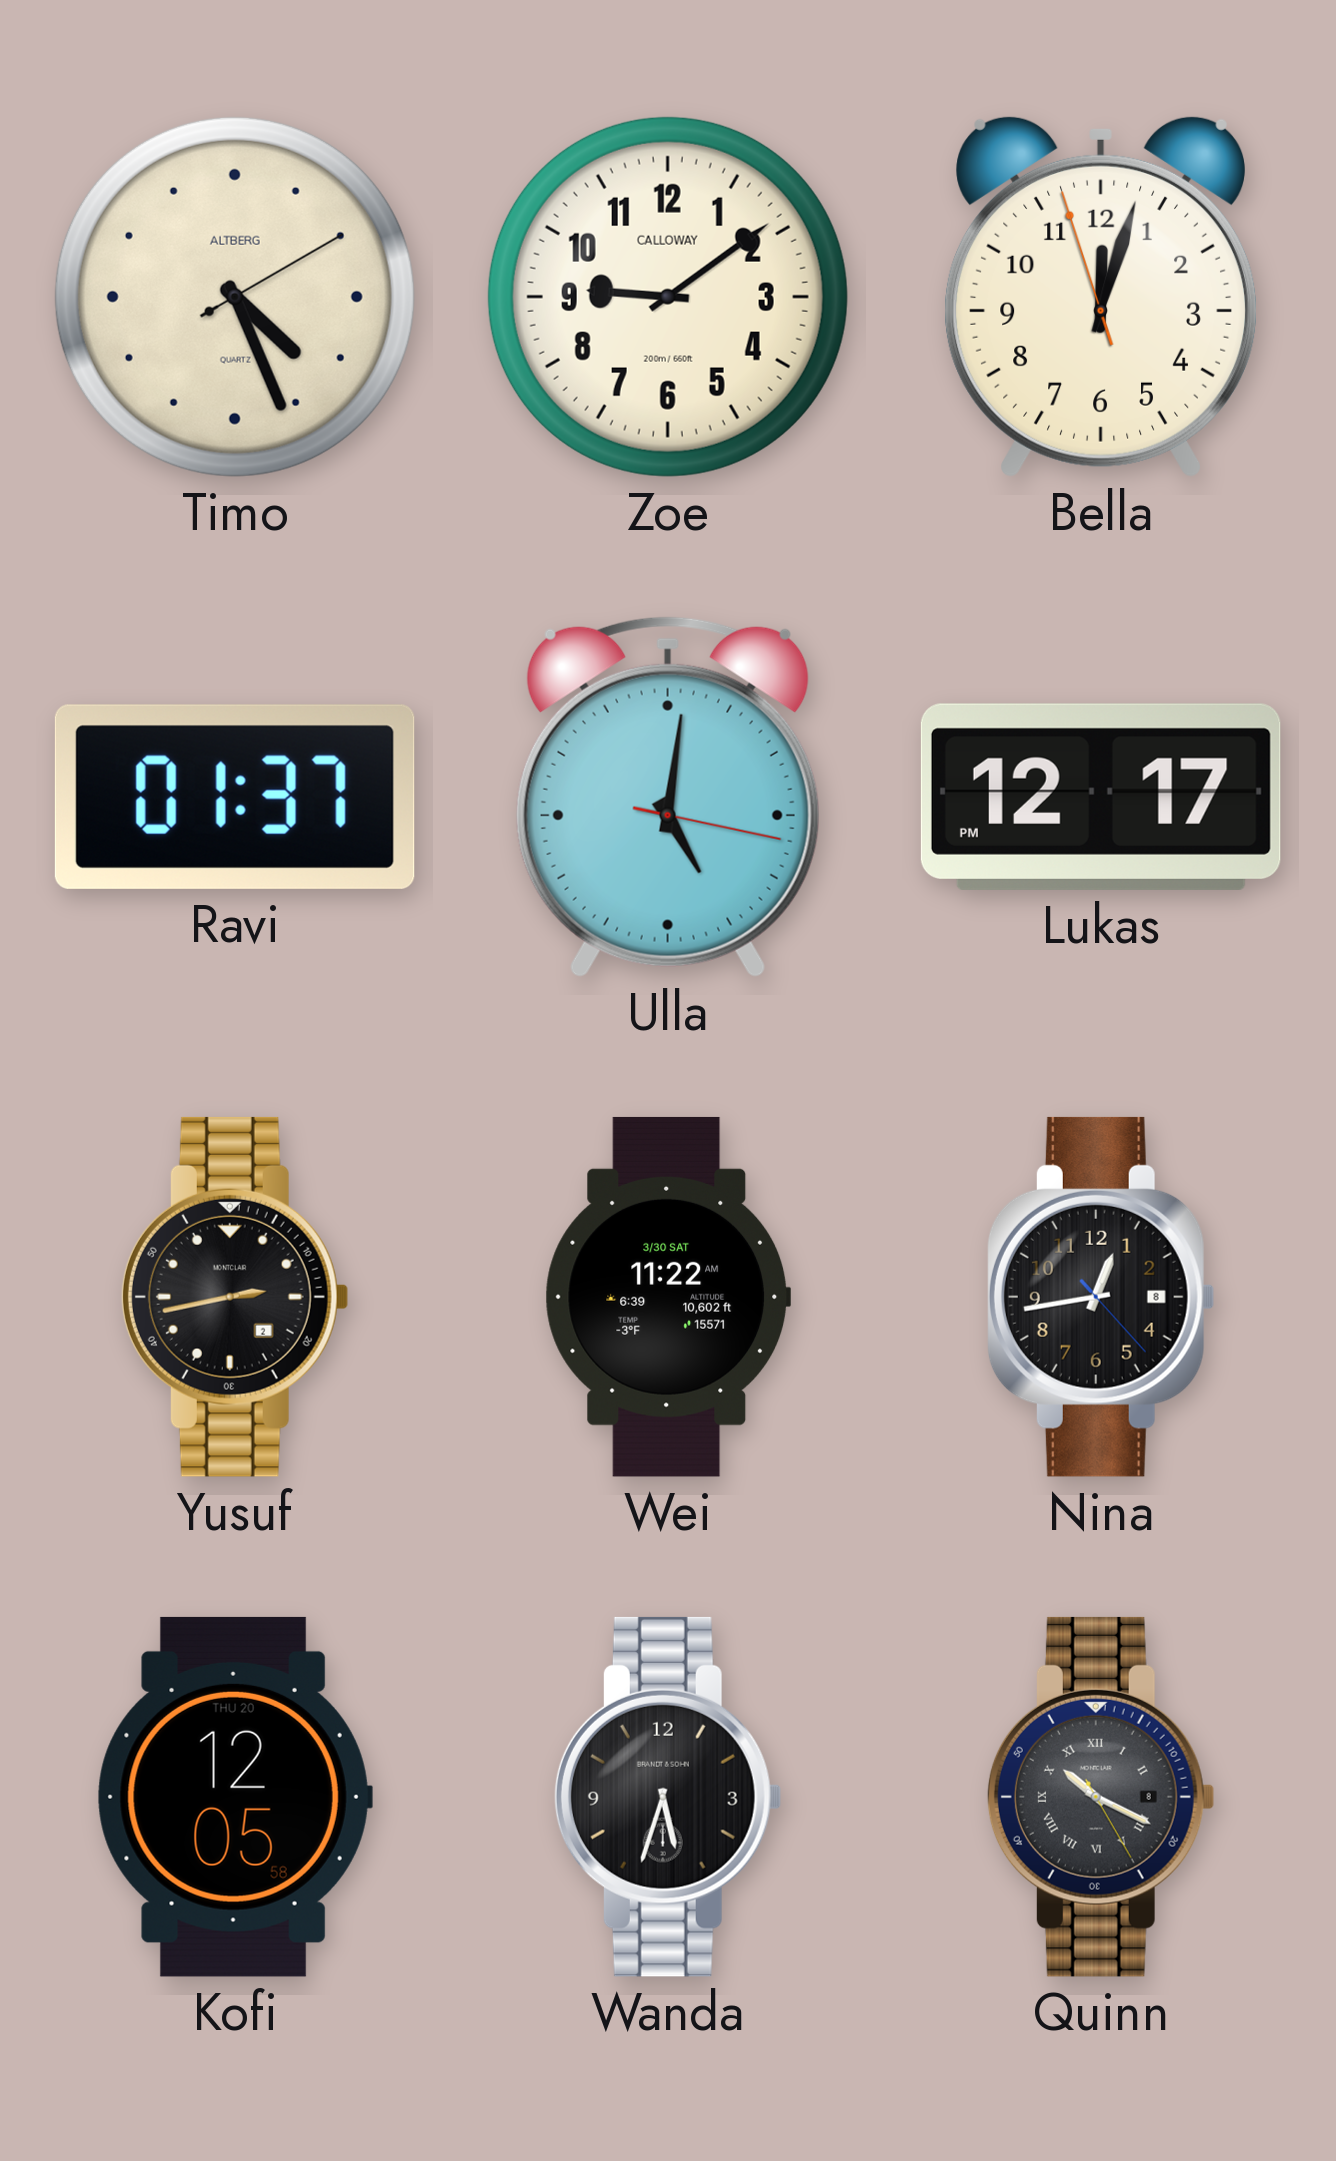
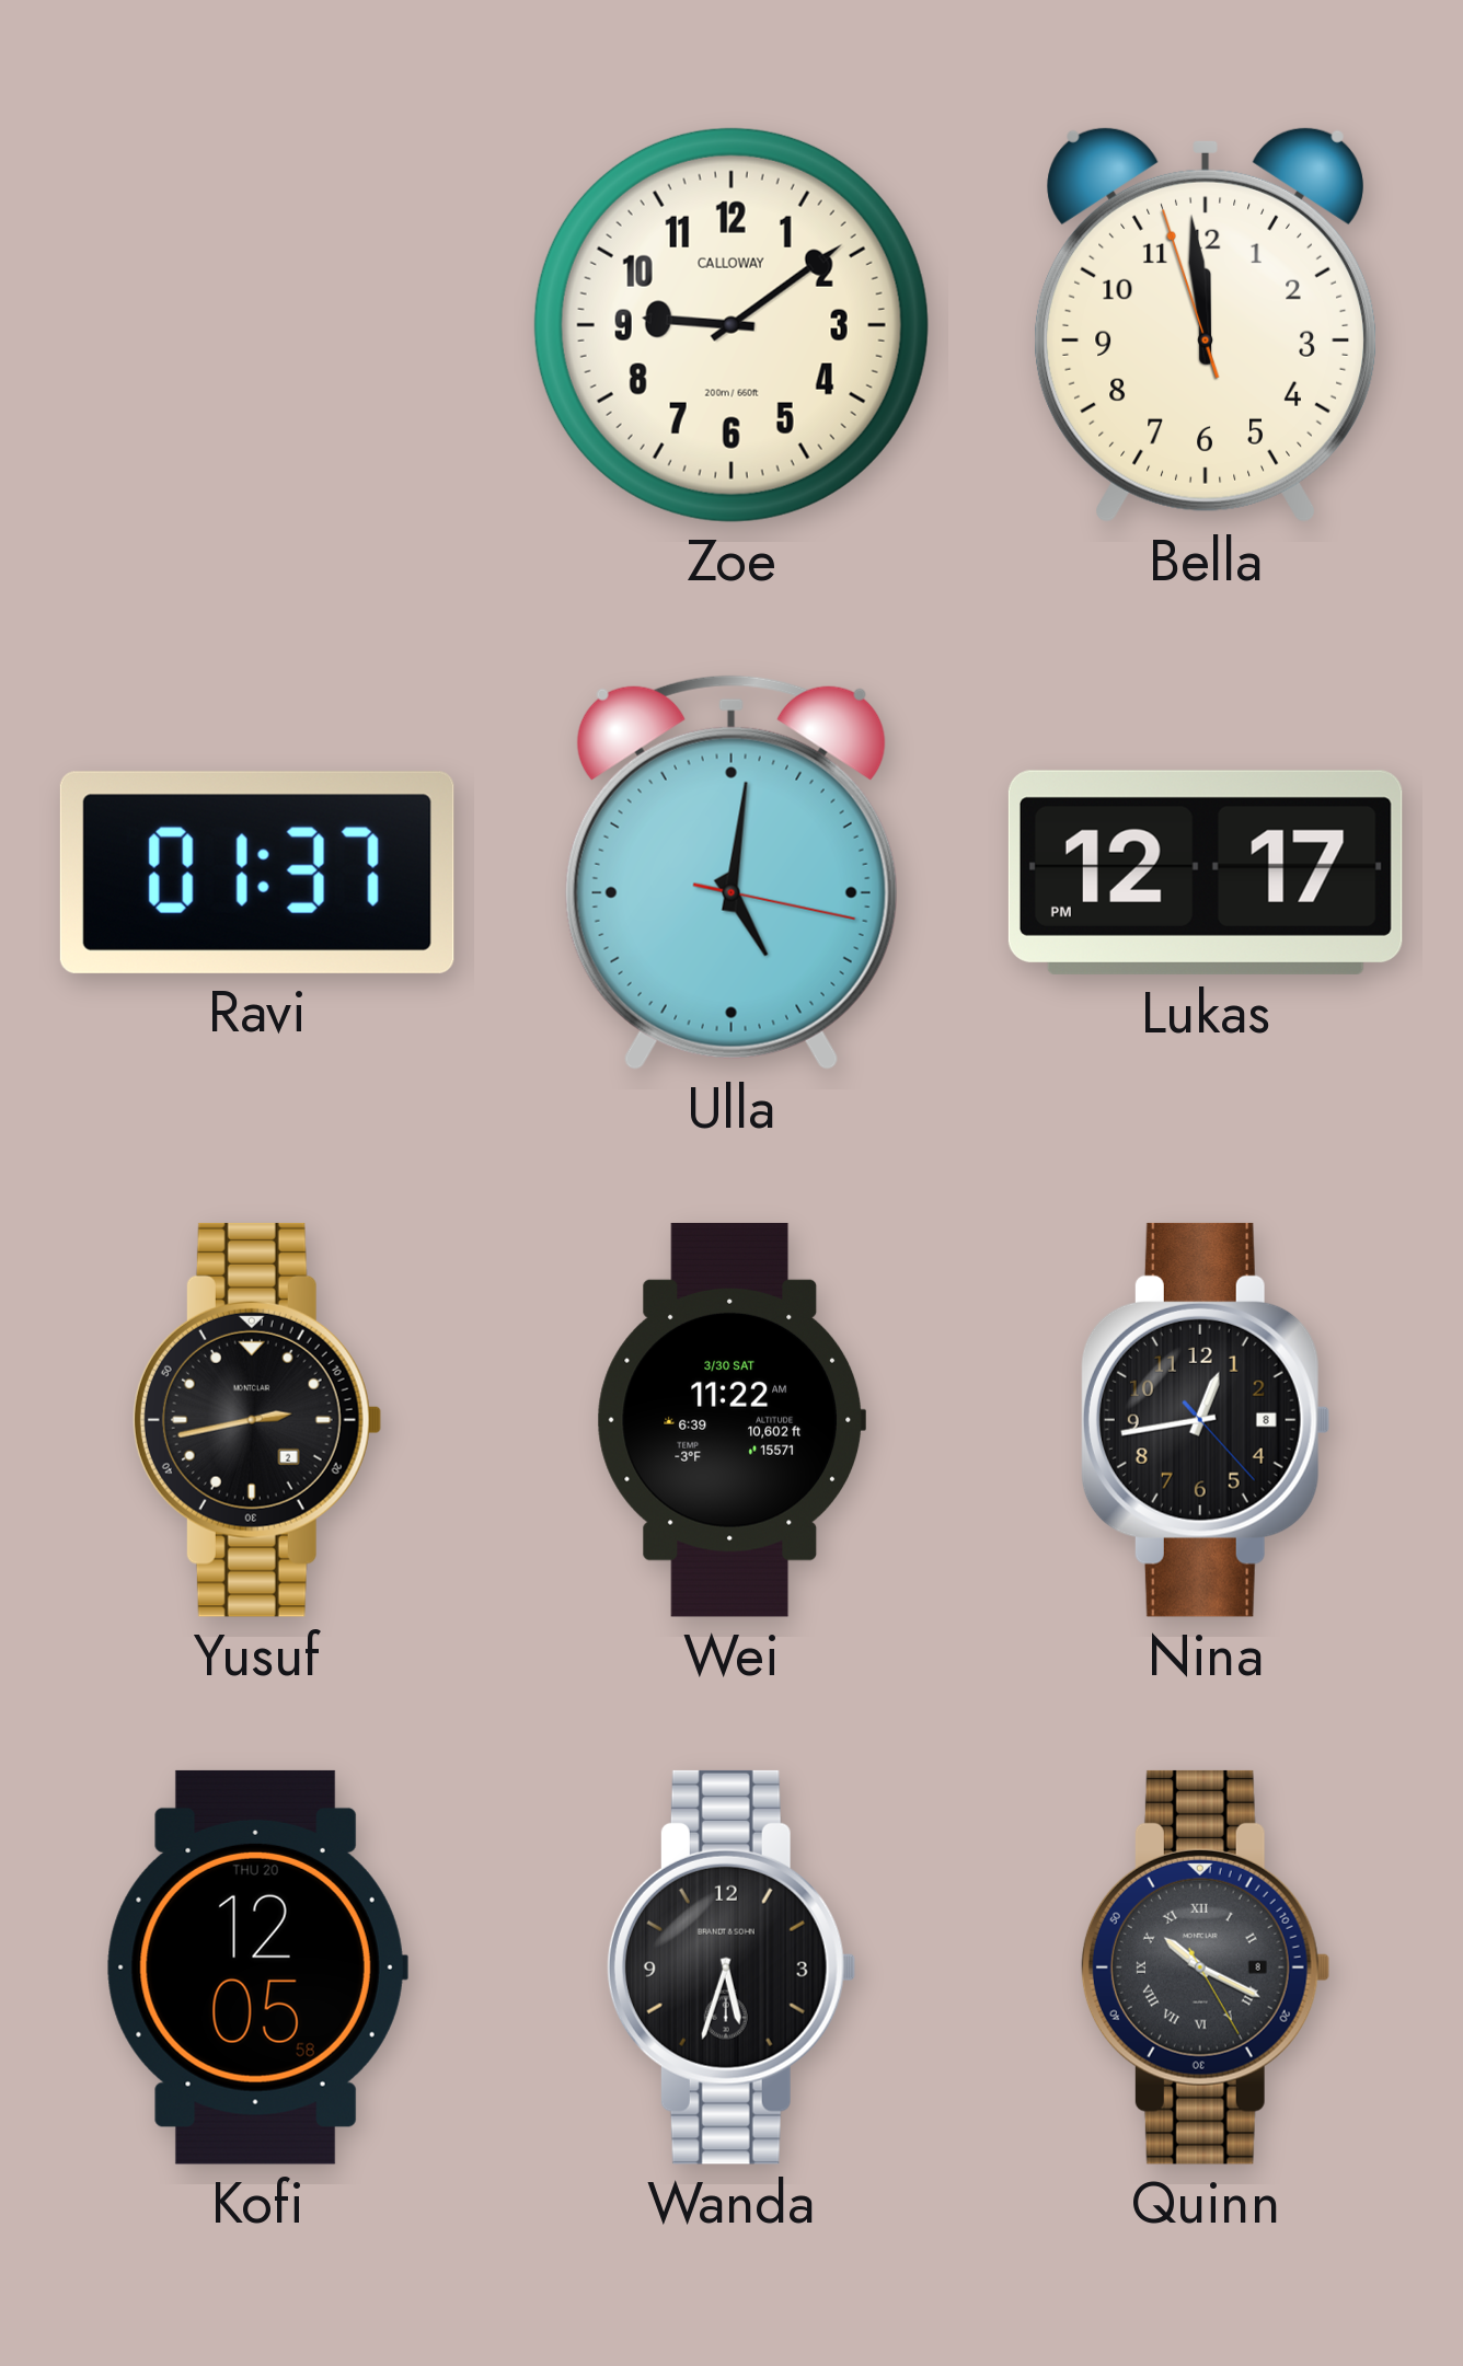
Timo: 4:26 -> none
Bella: 12:02 -> 11:58
